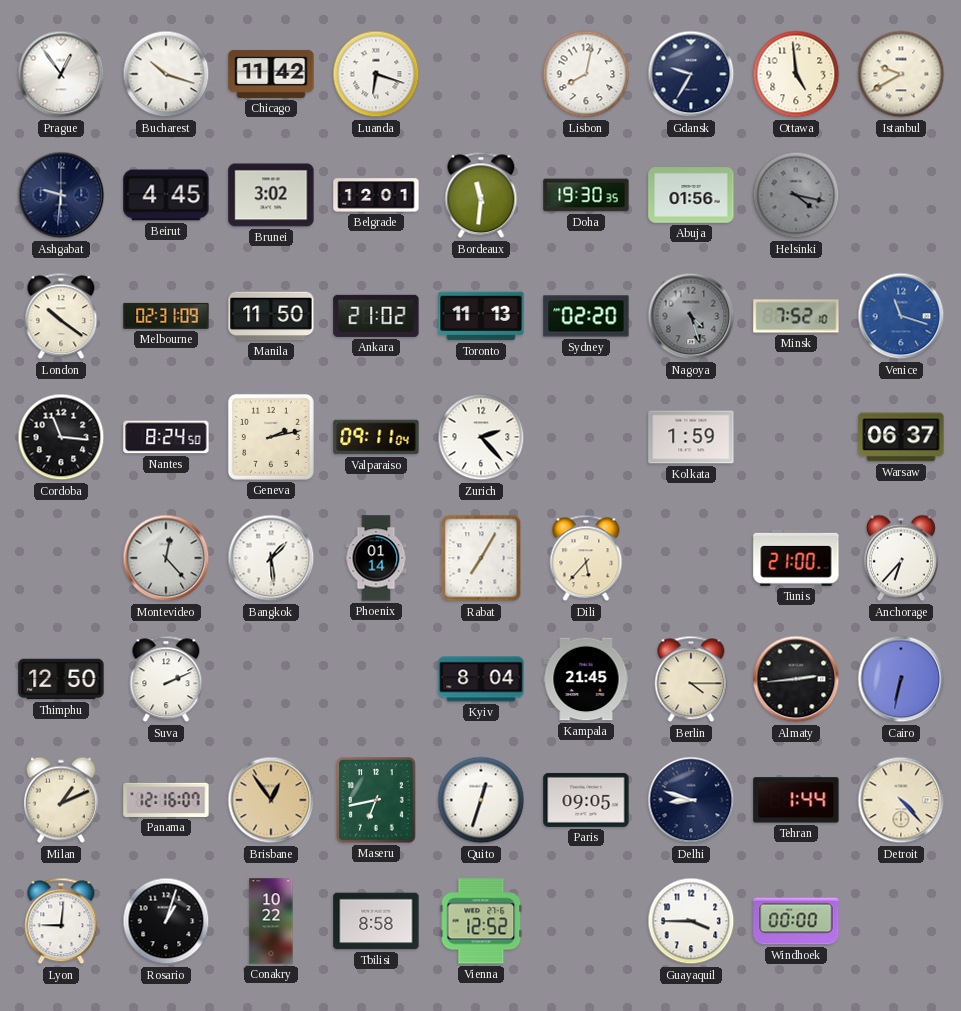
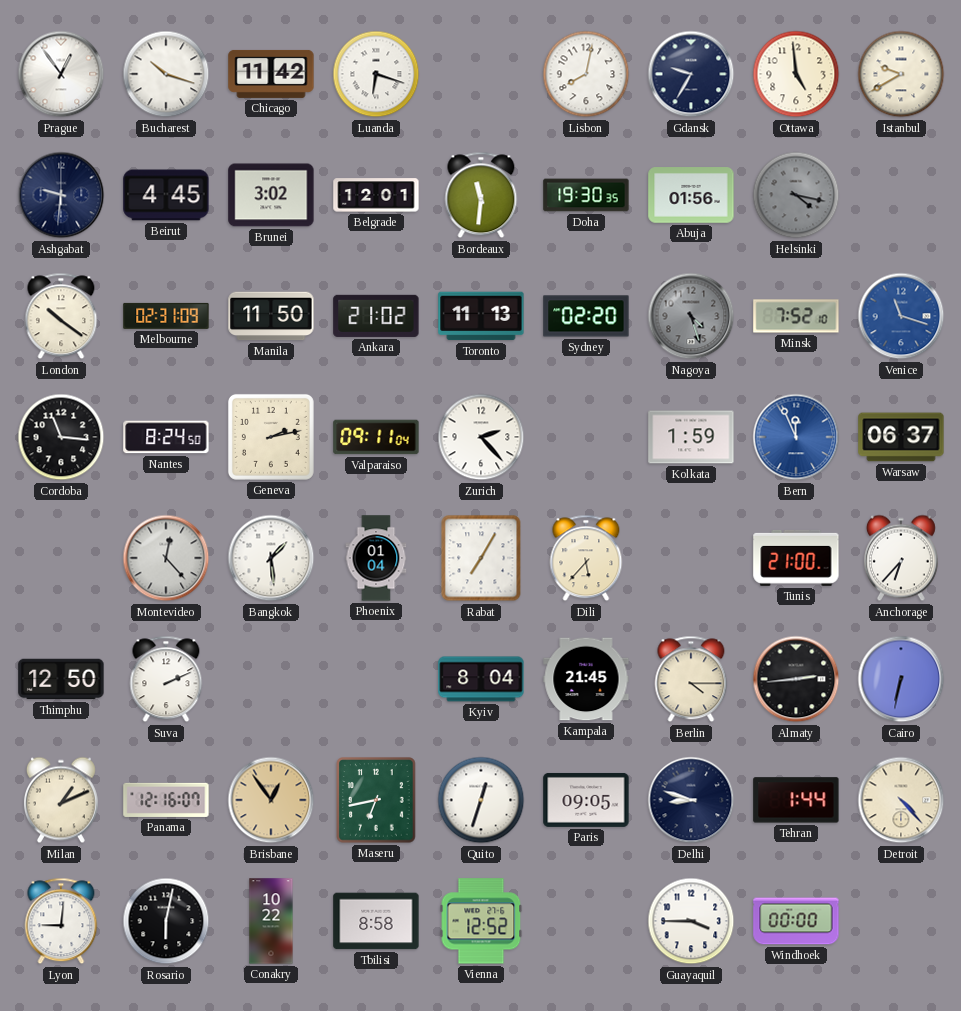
Bern: none -> 11:56
Phoenix: 01:14 -> 01:04
Rosario: 1:03 -> 6:02
